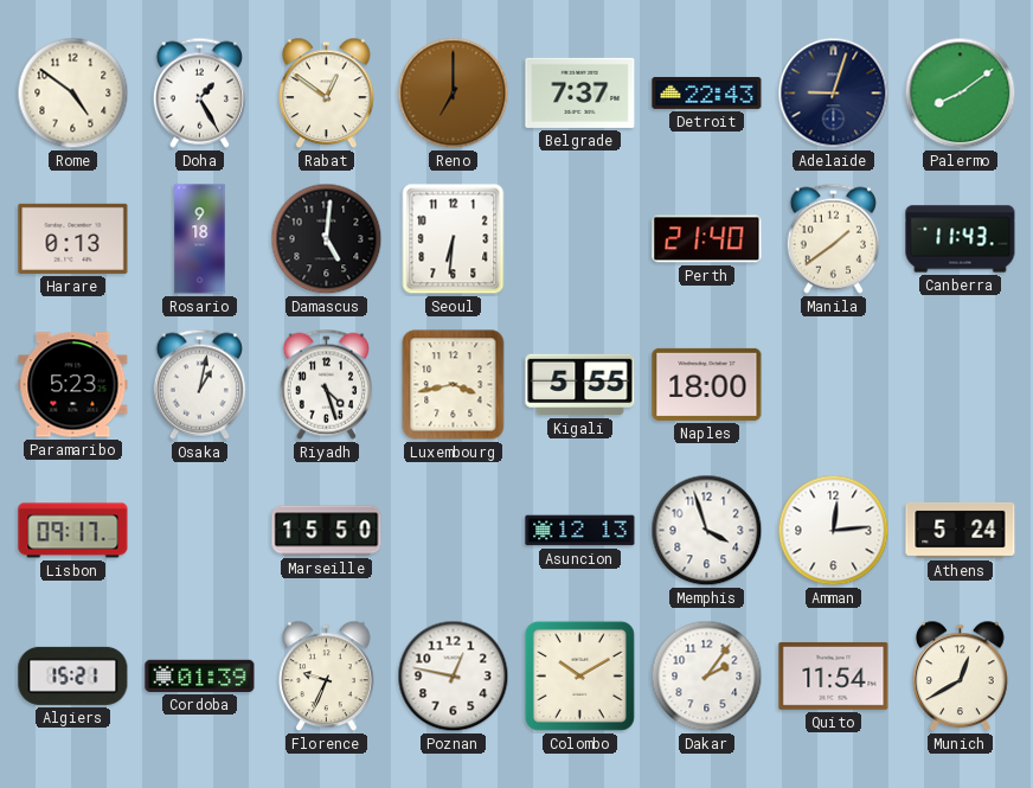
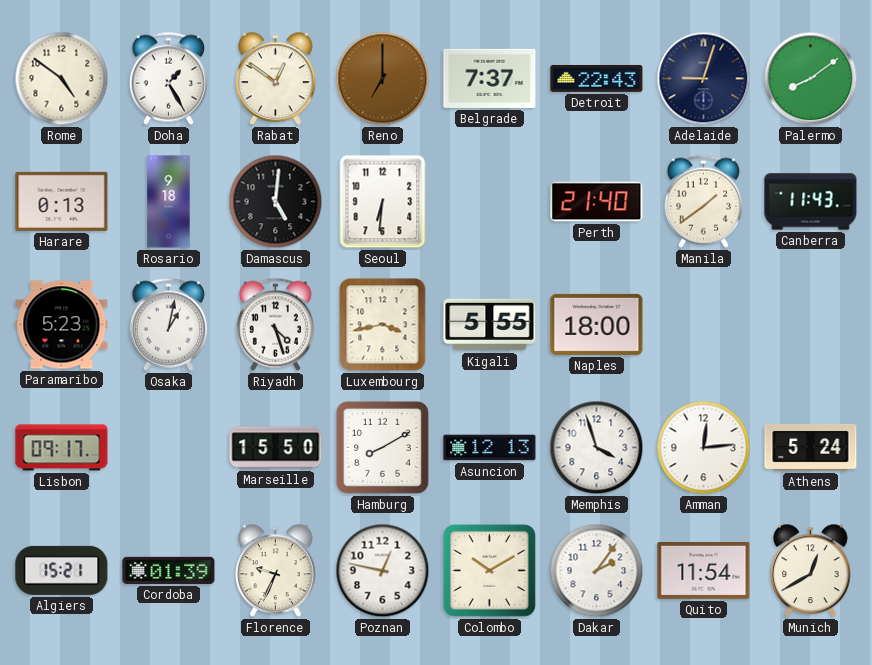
Hamburg: none -> 8:10
